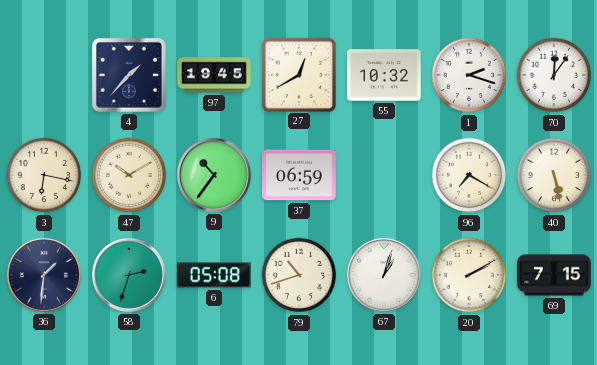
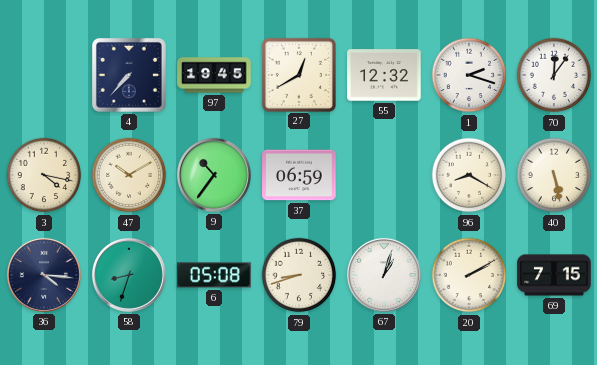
4: 1:37 -> 7:37
55: 10:32 -> 12:32
3: 6:17 -> 4:17
96: 7:20 -> 8:20
36: 1:31 -> 4:16
58: 2:33 -> 8:33
79: 10:42 -> 8:42
